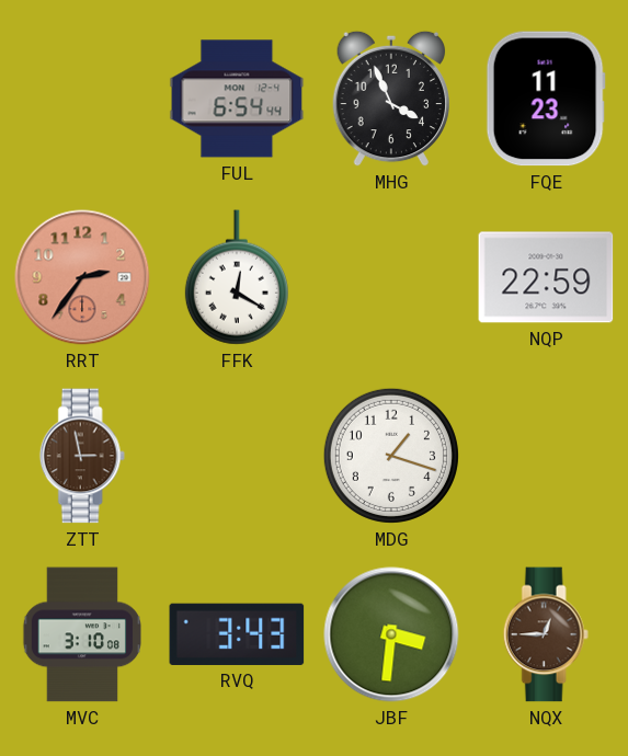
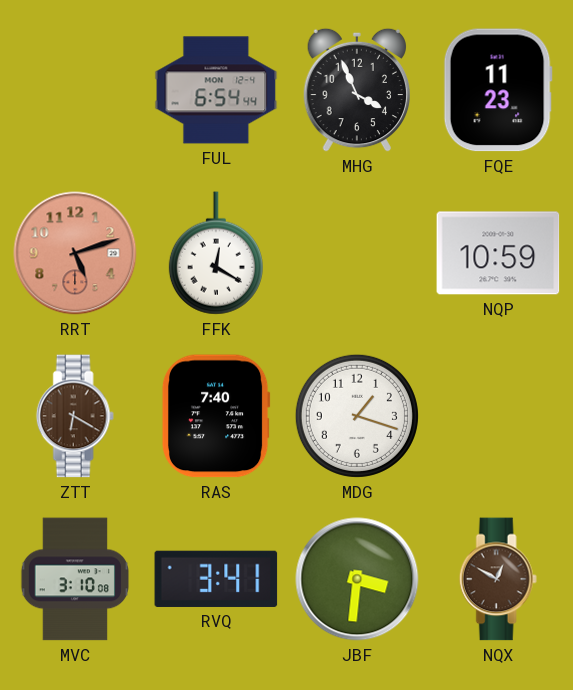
RRT: 2:36 -> 5:12
NQP: 22:59 -> 10:59
ZTT: 2:58 -> 6:20
RAS: none -> 7:40
RVQ: 3:43 -> 3:41
NQX: 12:45 -> 12:50
